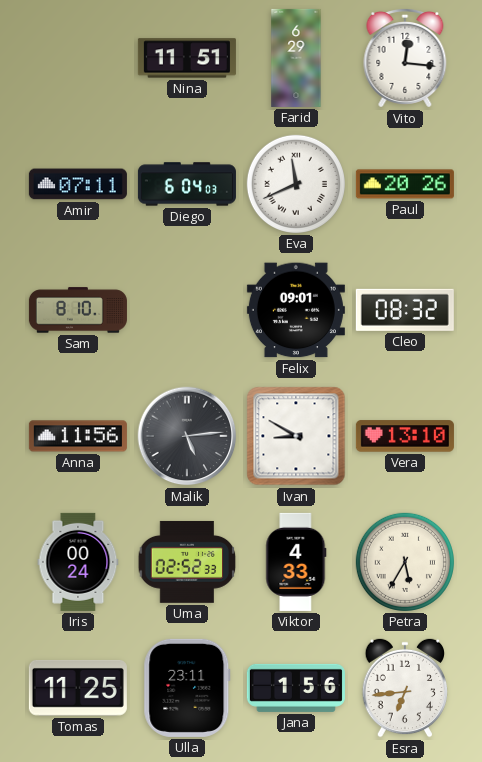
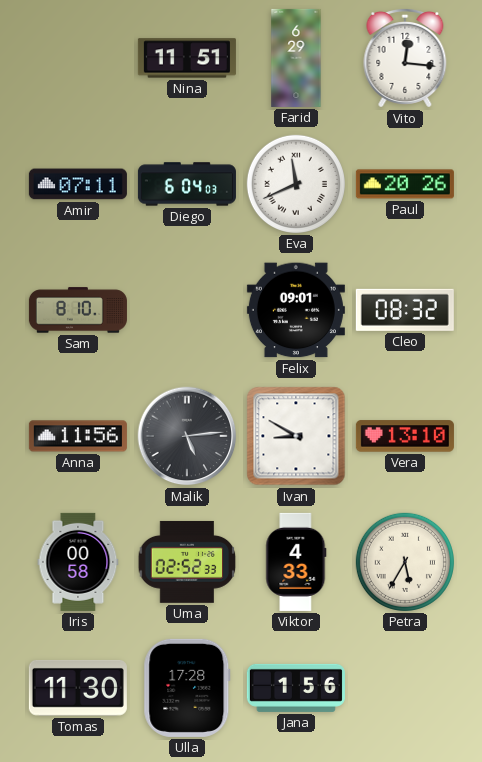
Iris: 00:24 -> 00:58
Tomas: 11:25 -> 11:30
Ulla: 23:11 -> 17:28
Esra: 6:44 -> none
